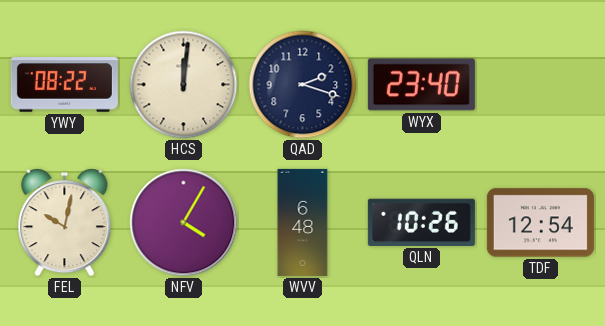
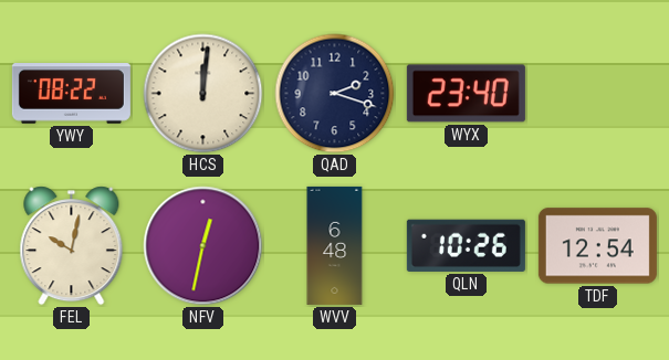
NFV: 4:05 -> 12:32
